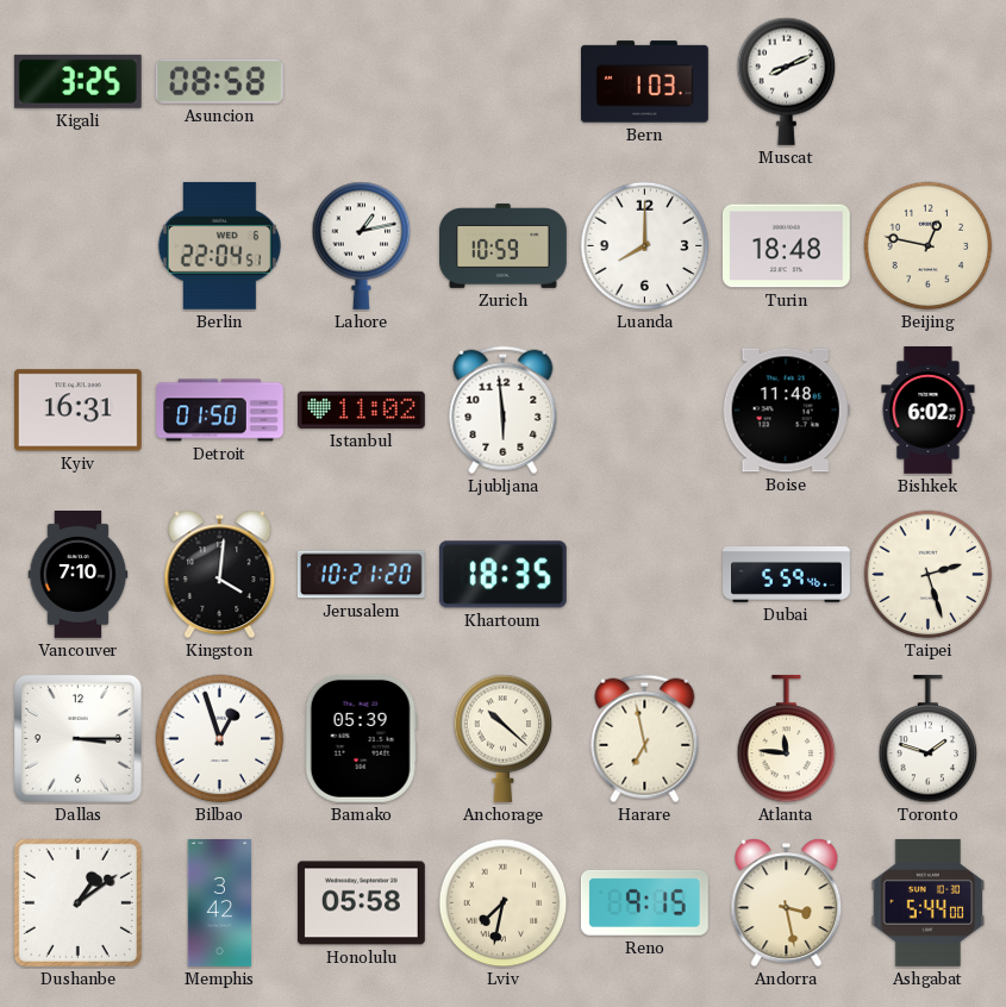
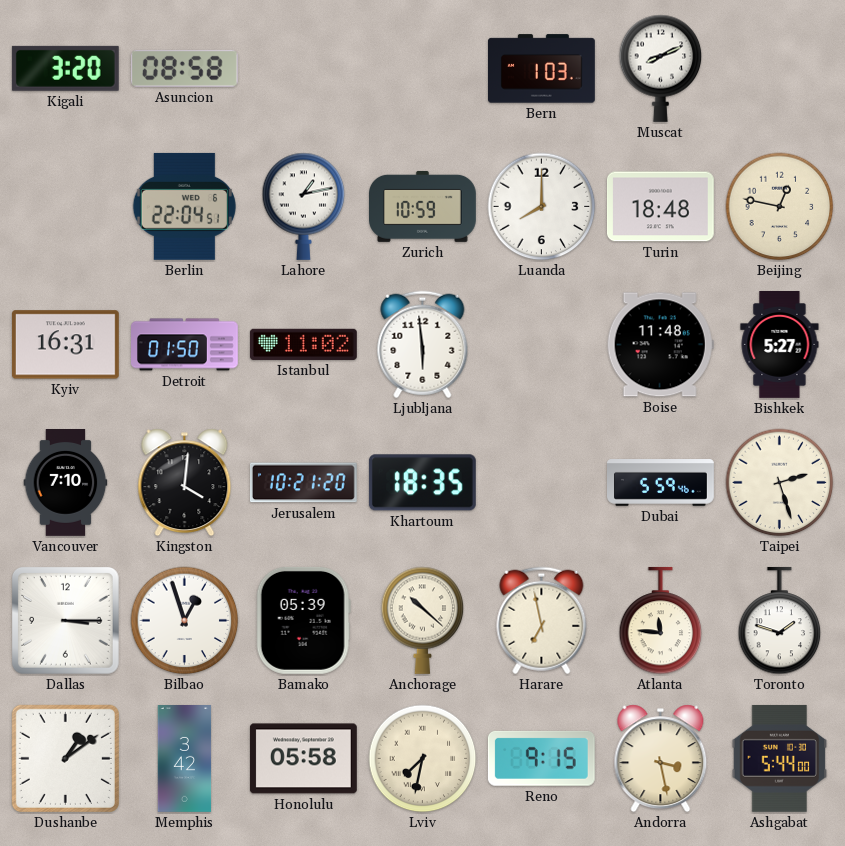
Kigali: 3:25 -> 3:20
Bishkek: 6:02 -> 5:27
